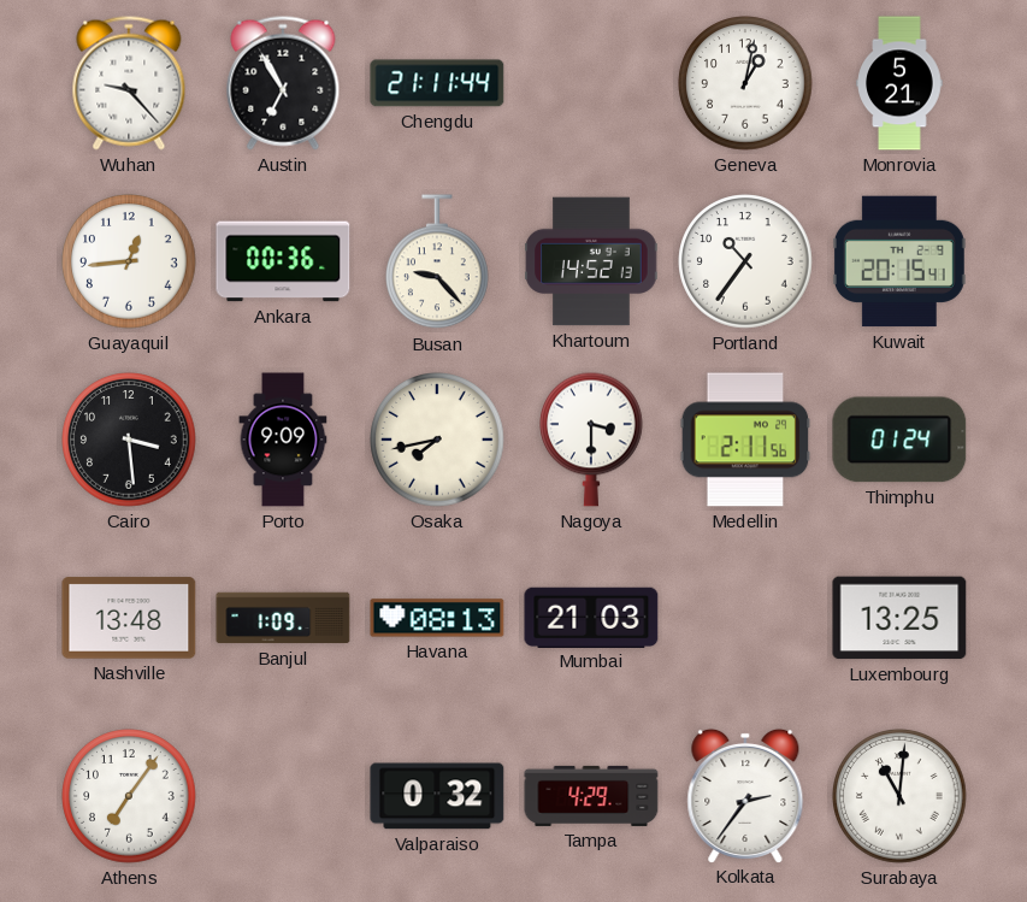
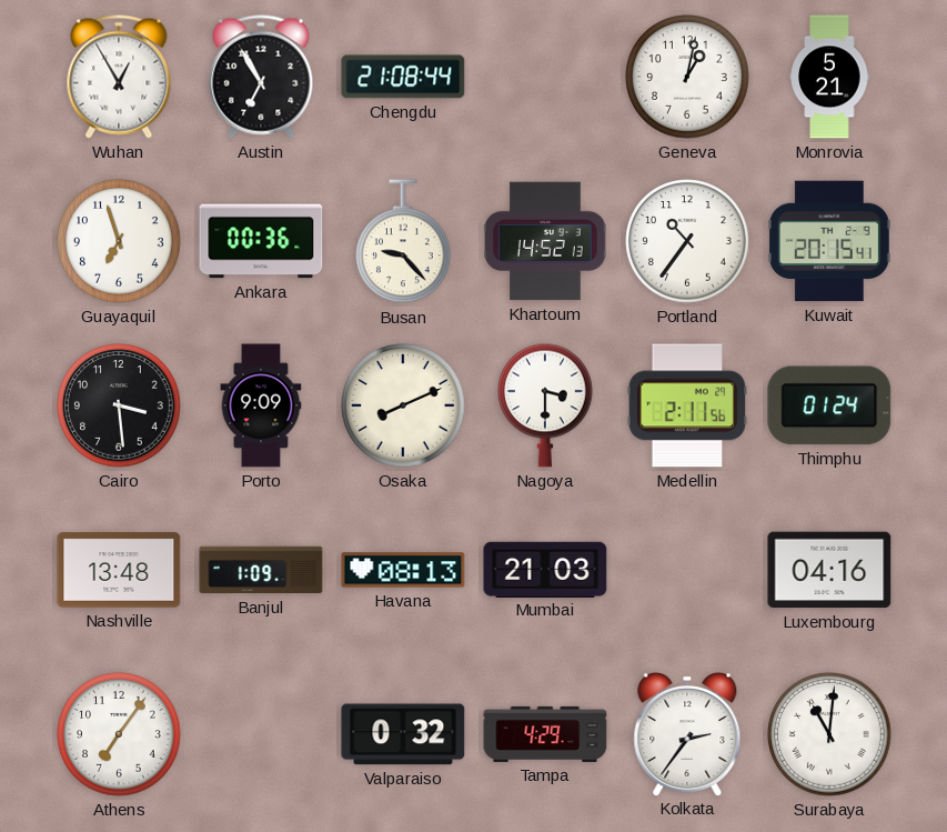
Wuhan: 9:23 -> 12:55
Chengdu: 21:11 -> 21:08
Guayaquil: 12:44 -> 6:57
Osaka: 7:43 -> 8:11
Luxembourg: 13:25 -> 04:16
